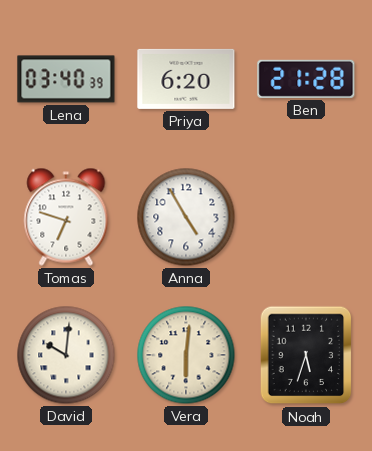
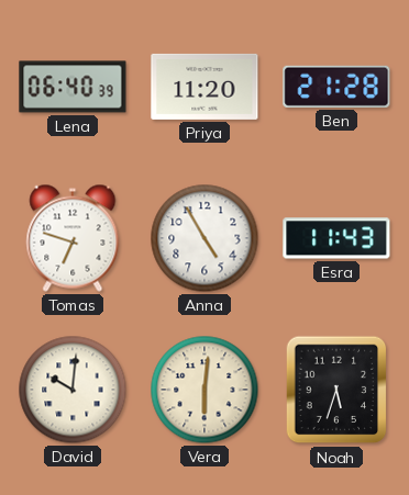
Lena: 03:40 -> 06:40
Priya: 6:20 -> 11:20
Esra: none -> 11:43
